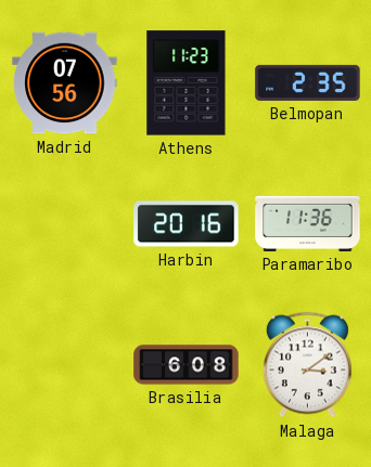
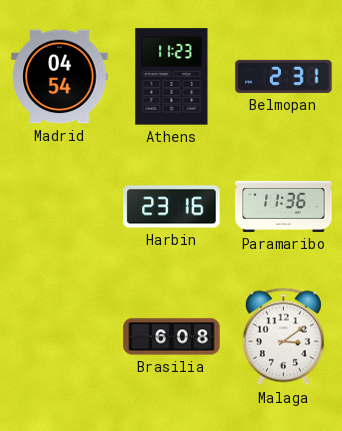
Madrid: 07:56 -> 04:54
Belmopan: 2:35 -> 2:31
Harbin: 20:16 -> 23:16
